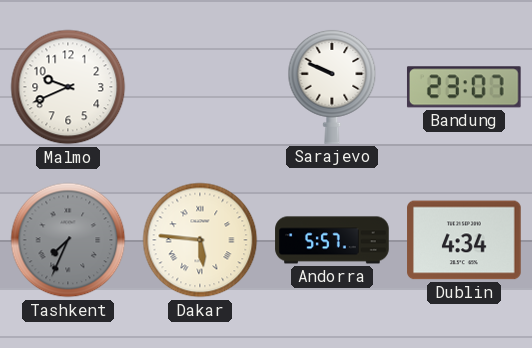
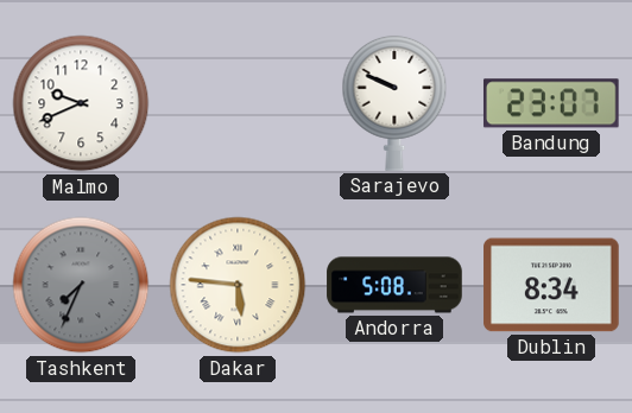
Andorra: 5:57 -> 5:08
Dublin: 4:34 -> 8:34
